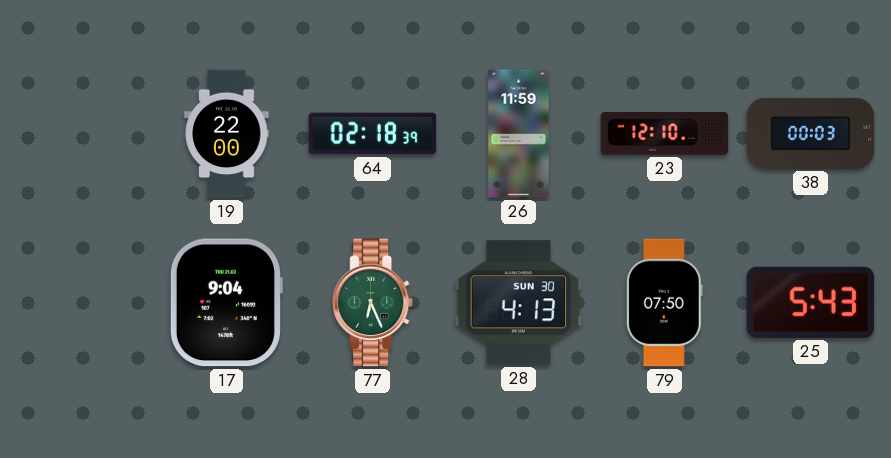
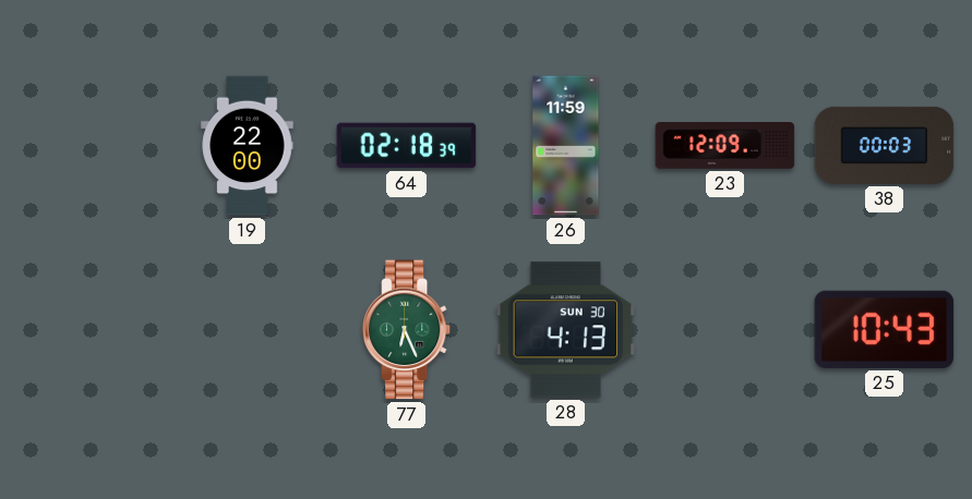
23: 12:10 -> 12:09
17: 9:04 -> none
79: 07:50 -> none
25: 5:43 -> 10:43
